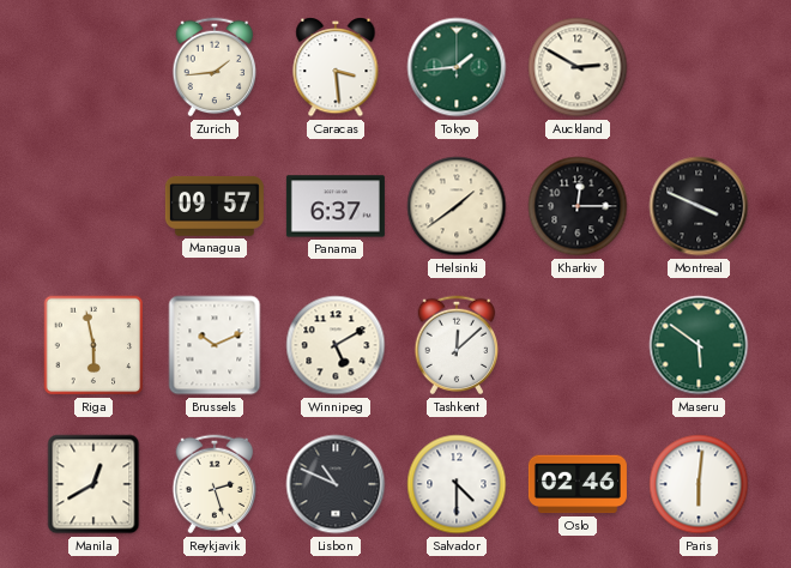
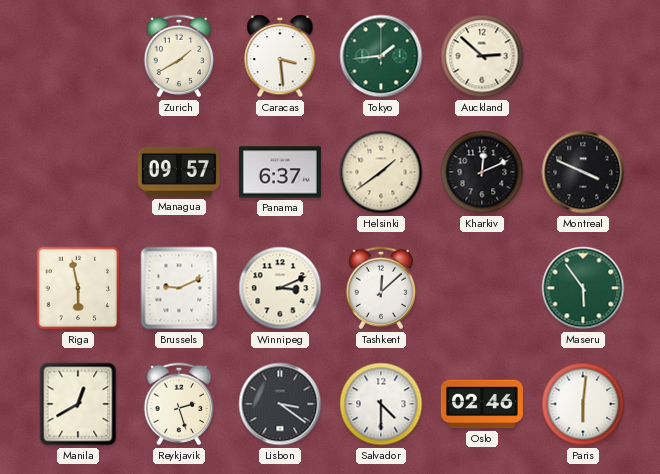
Zurich: 1:44 -> 1:40
Auckland: 2:50 -> 2:52
Kharkiv: 12:15 -> 12:11
Brussels: 10:11 -> 9:11
Winnipeg: 5:10 -> 3:11
Maseru: 5:51 -> 5:54
Lisbon: 10:49 -> 3:21
